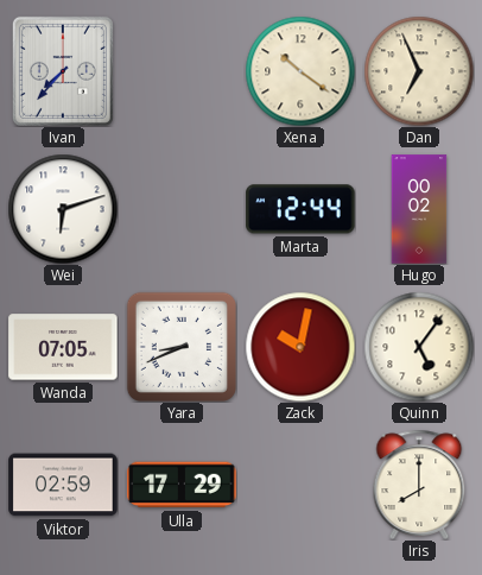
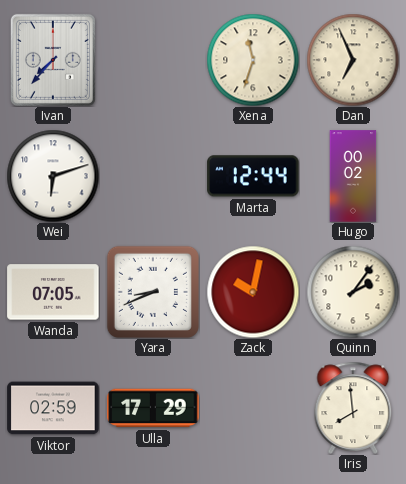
Xena: 10:21 -> 11:33
Quinn: 5:06 -> 2:06
Iris: 8:00 -> 7:59
